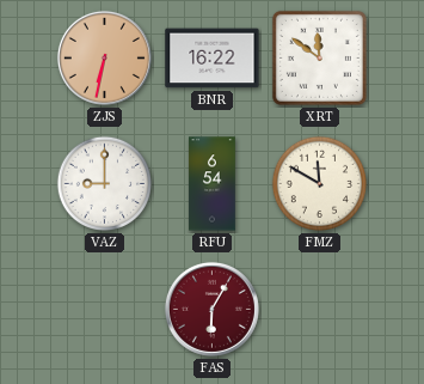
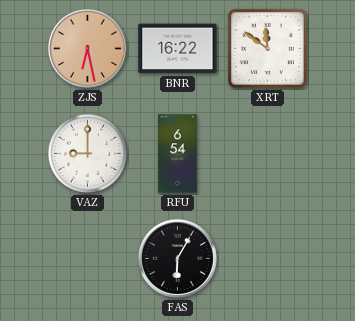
ZJS: 6:32 -> 6:28
FMZ: 11:50 -> none
FAS dial: burgundy -> black
